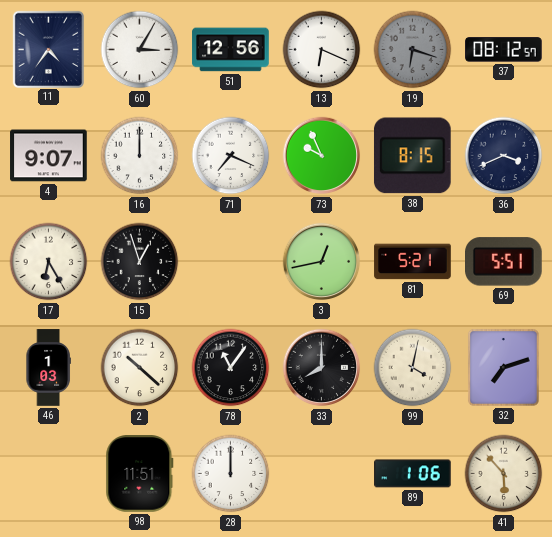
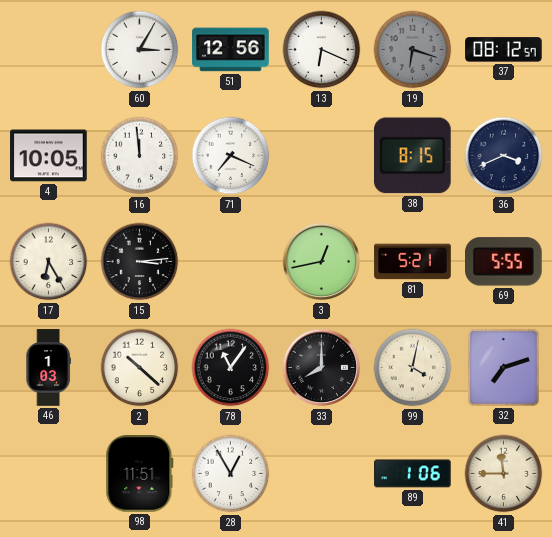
11: 4:36 -> none
4: 9:07 -> 10:05
16: 12:00 -> 11:59
73: 9:56 -> none
15: 12:57 -> 3:14
69: 5:51 -> 5:55
28: 12:00 -> 12:55
41: 5:53 -> 11:45
